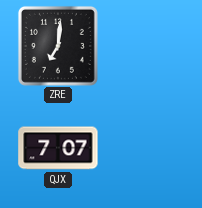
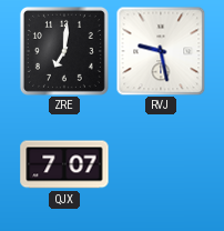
RVJ: none -> 9:28
